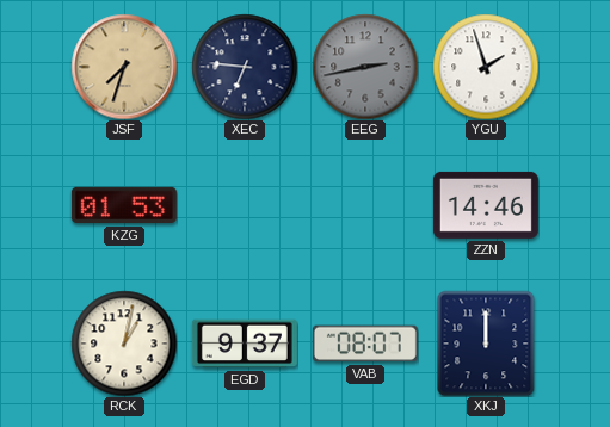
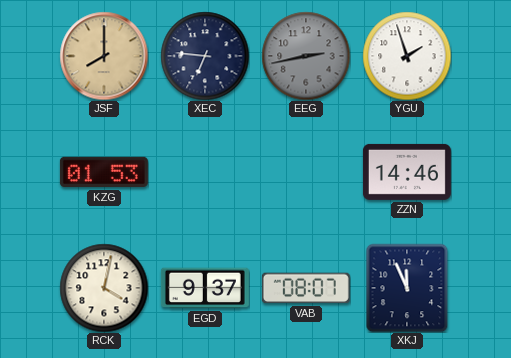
JSF: 7:33 -> 8:00
RCK: 1:02 -> 4:02
XKJ: 12:00 -> 11:56
